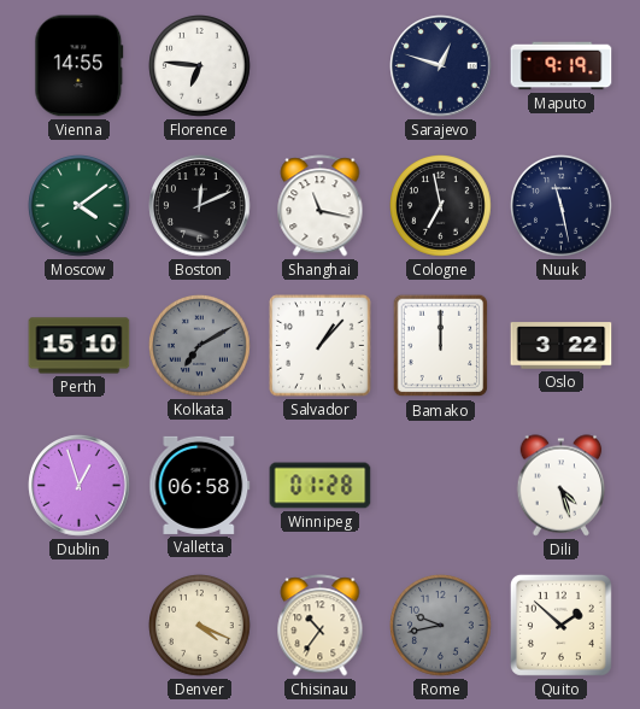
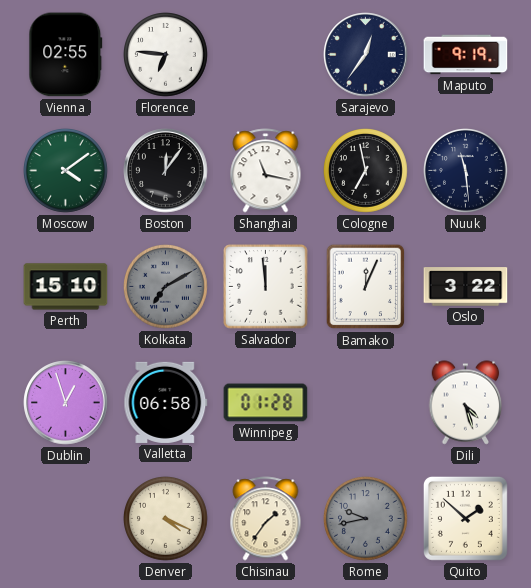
Vienna: 14:55 -> 02:55
Sarajevo: 12:48 -> 12:36
Boston: 12:11 -> 12:06
Nuuk: 11:28 -> 11:29
Salvador: 1:07 -> 11:59
Bamako: 12:00 -> 12:04
Chisinau: 10:36 -> 1:36
